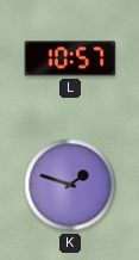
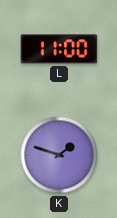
L: 10:57 -> 11:00
